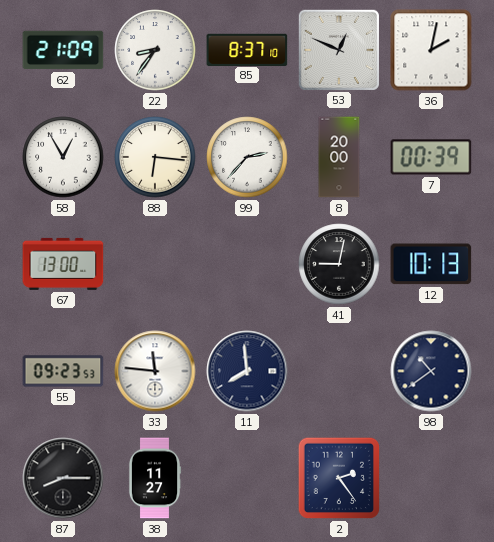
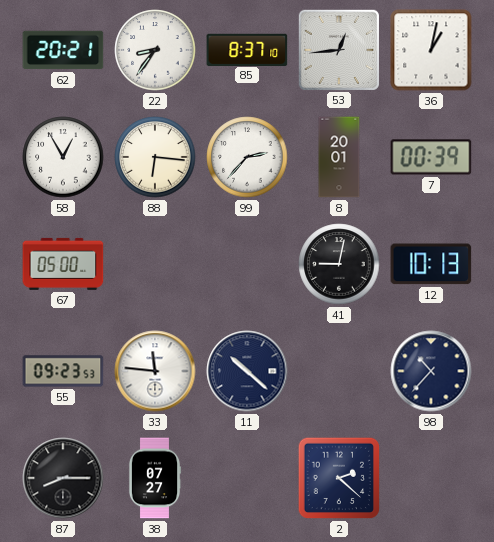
62: 21:09 -> 20:21
53: 12:49 -> 12:44
36: 2:02 -> 1:02
8: 20:00 -> 20:01
67: 13:00 -> 05:00
11: 7:59 -> 10:22
98: 10:39 -> 10:37
38: 11:27 -> 07:27
2: 2:24 -> 2:22
